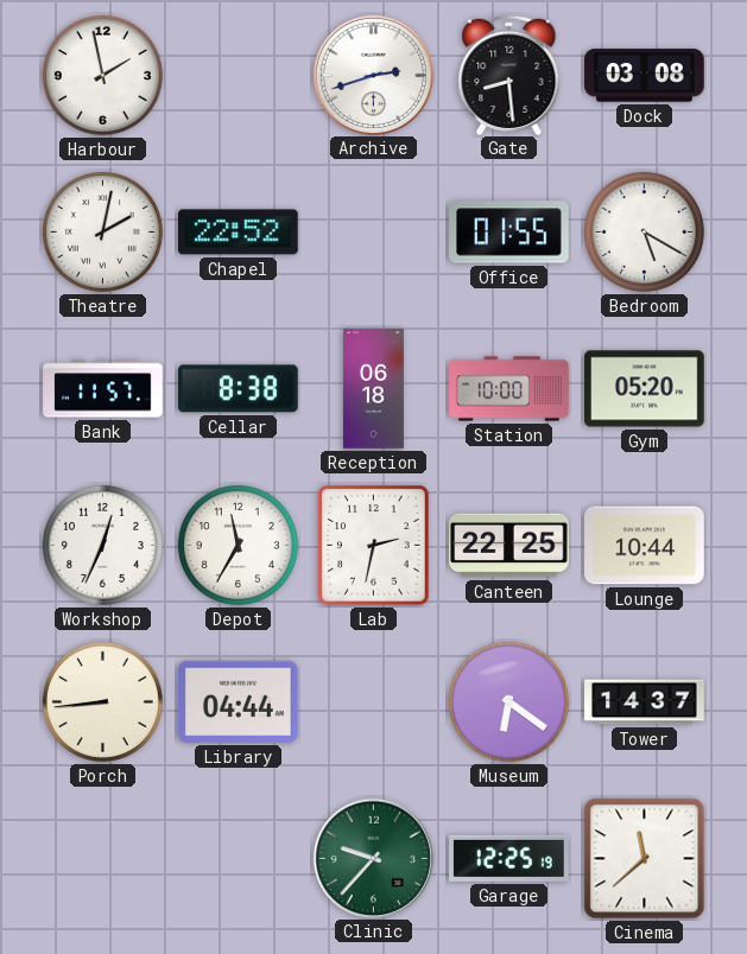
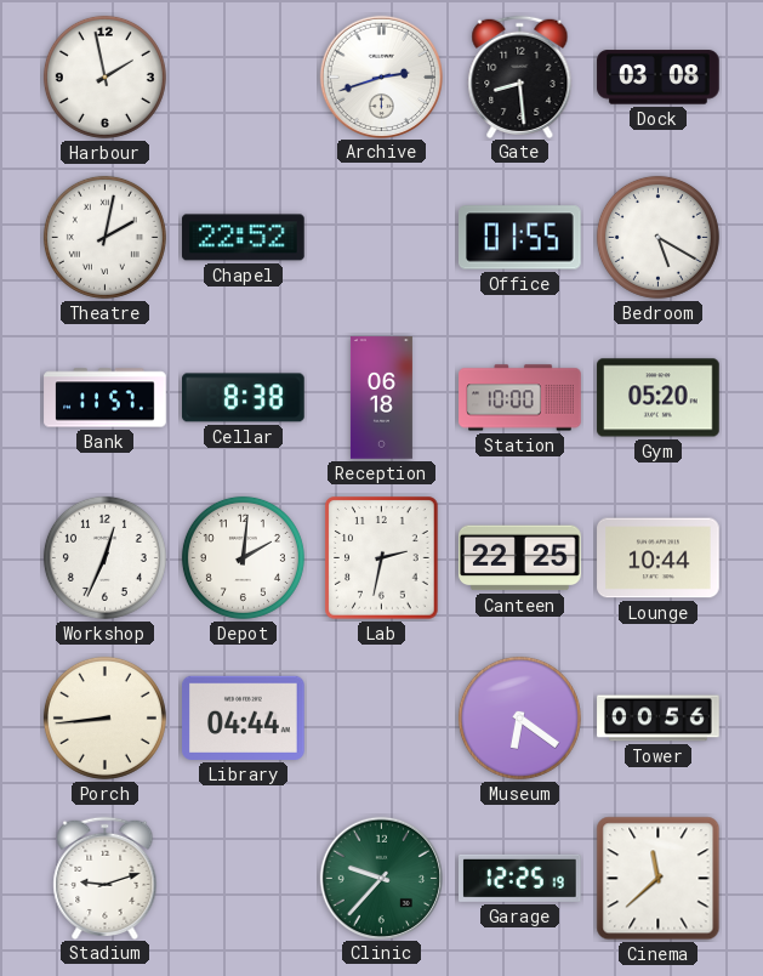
Depot: 11:35 -> 2:01
Tower: 14:37 -> 00:56
Stadium: none -> 9:12
